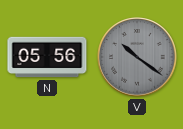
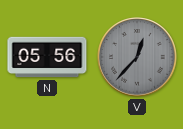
V: 10:21 -> 12:37
